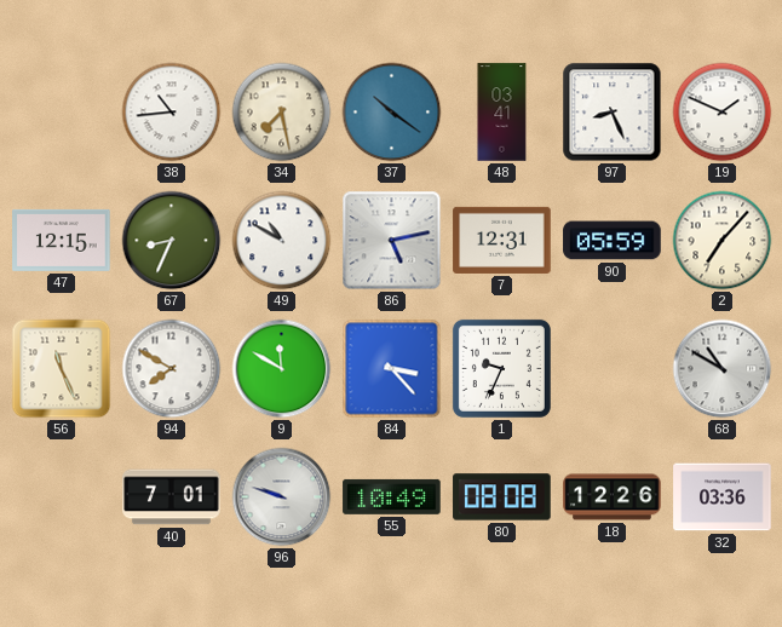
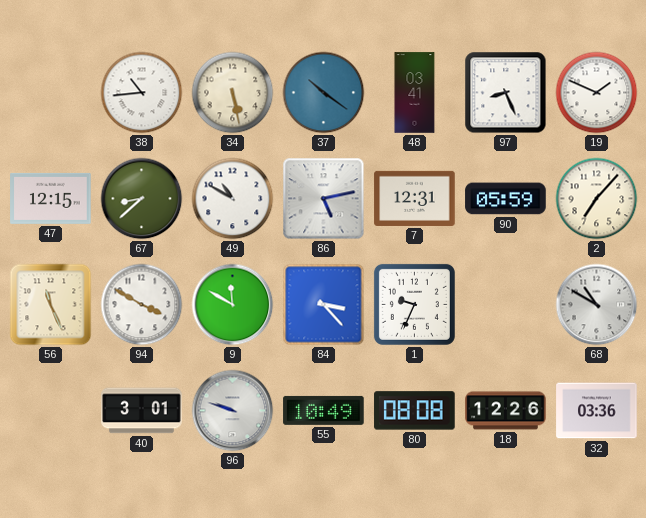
34: 7:28 -> 5:28
67: 8:34 -> 8:38
94: 7:50 -> 3:50
40: 7:01 -> 3:01
